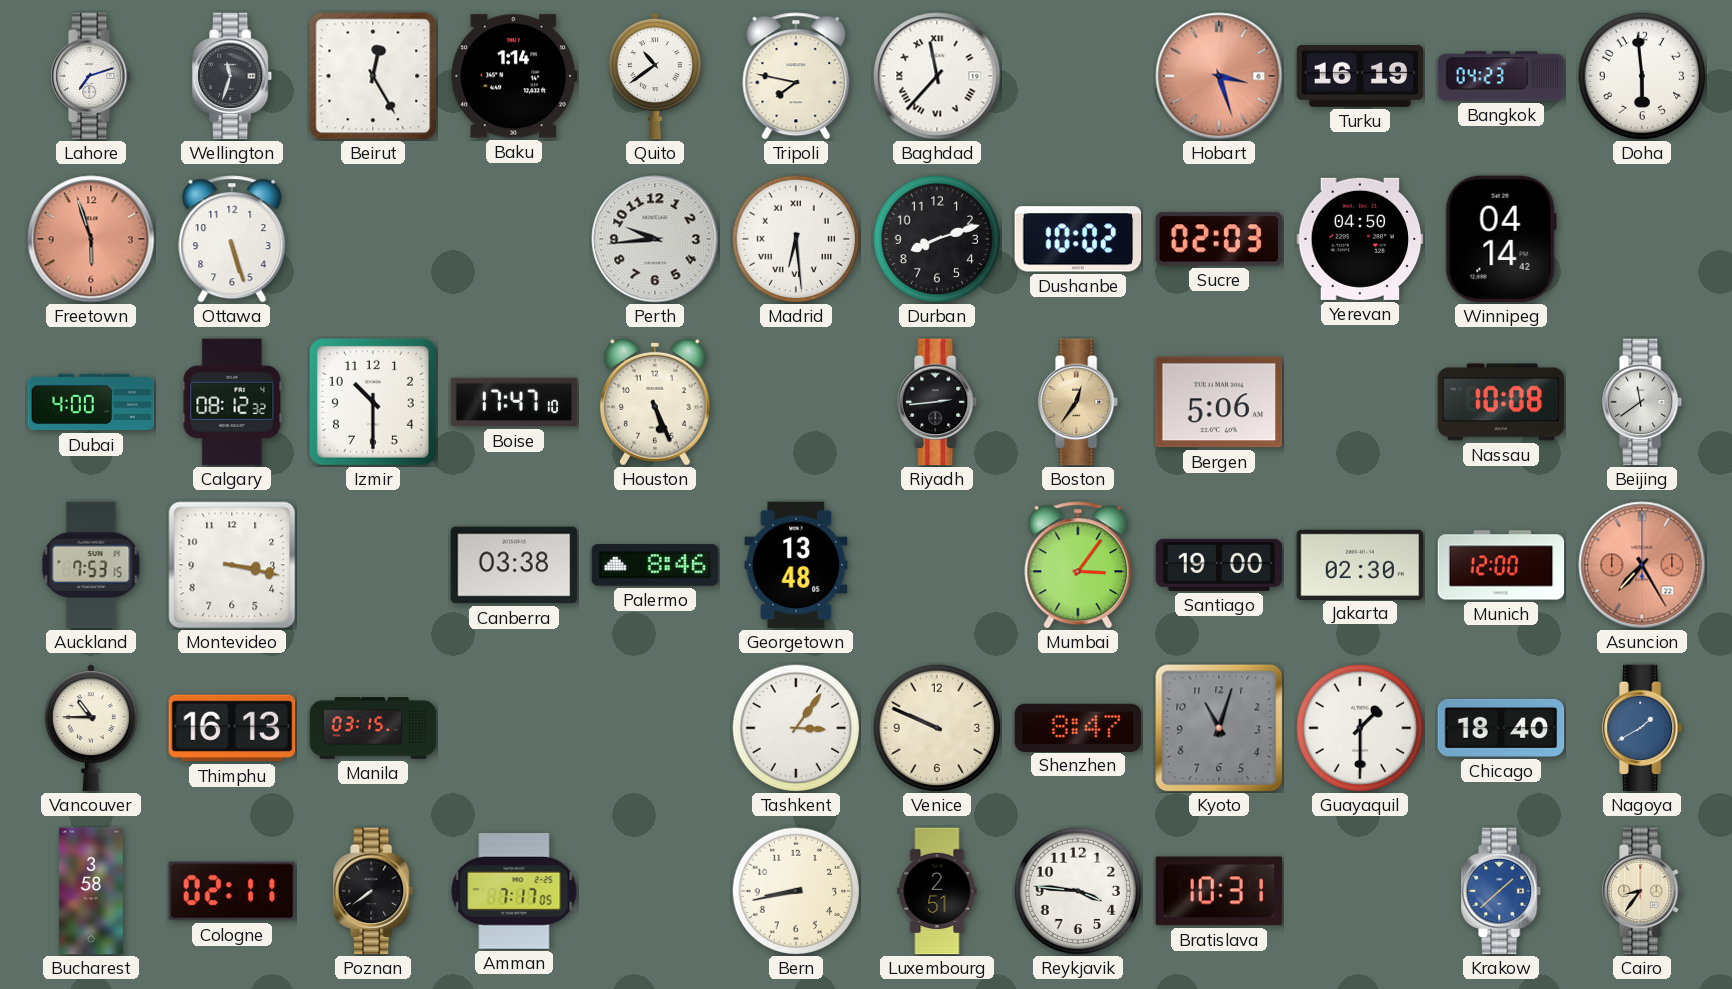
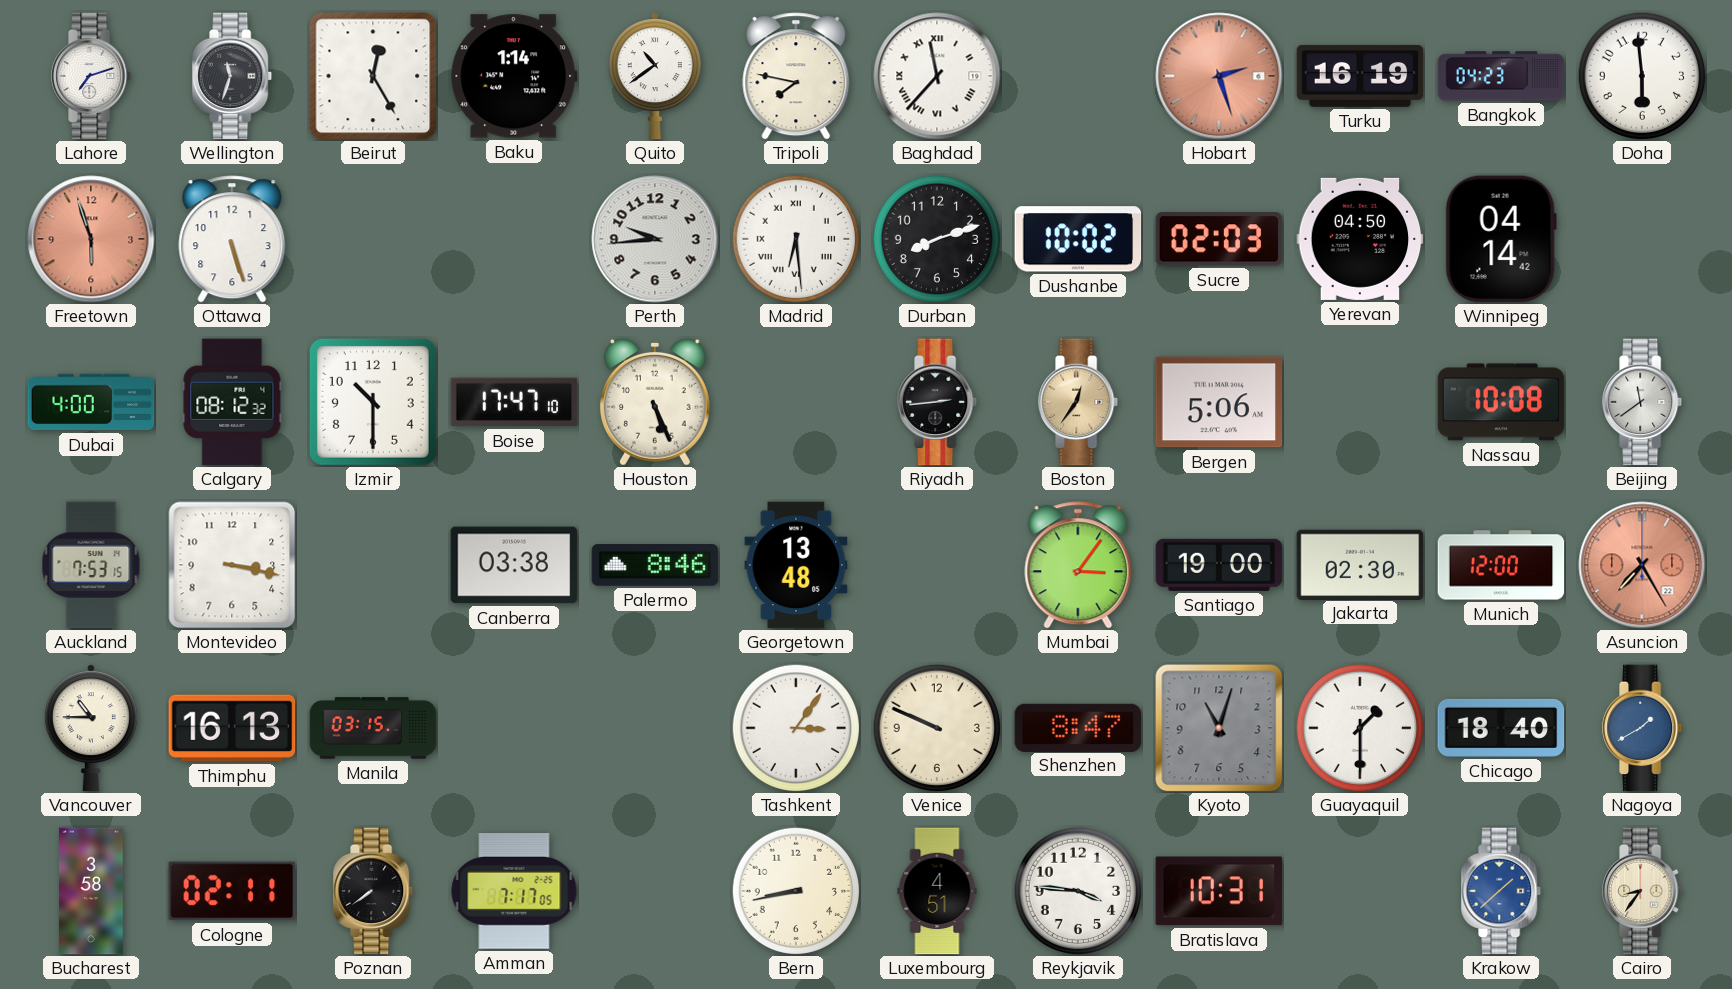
Hobart: 3:27 -> 2:27
Luxembourg: 2:51 -> 4:51
